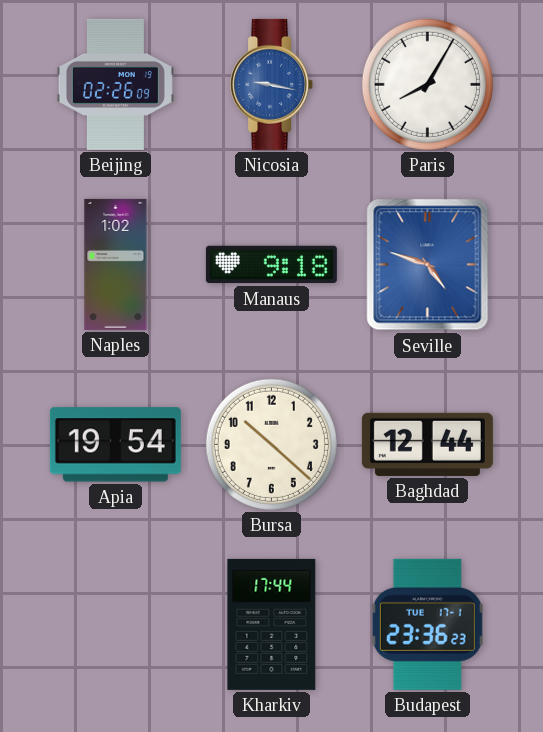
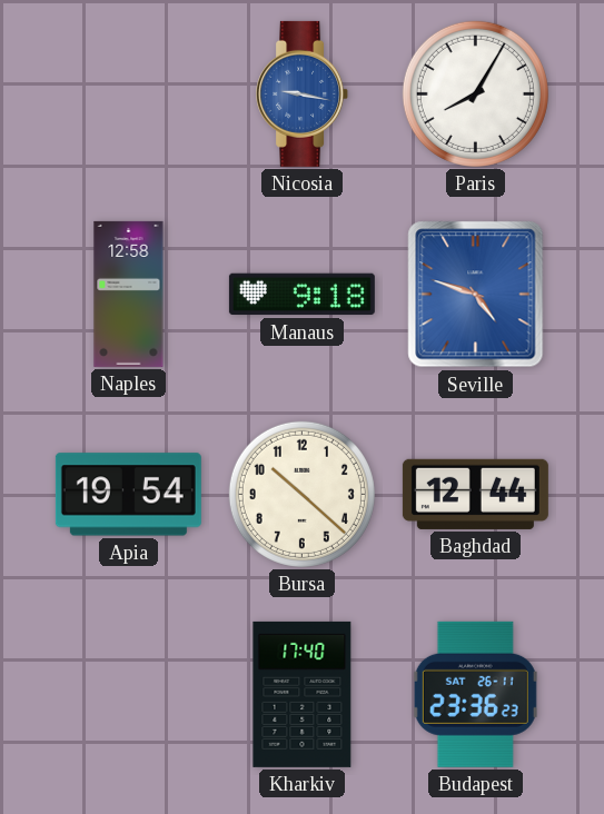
Beijing: 02:26 -> none
Naples: 1:02 -> 12:58
Kharkiv: 17:44 -> 17:40
Budapest date: TUE 17-1 -> SAT 26-11
